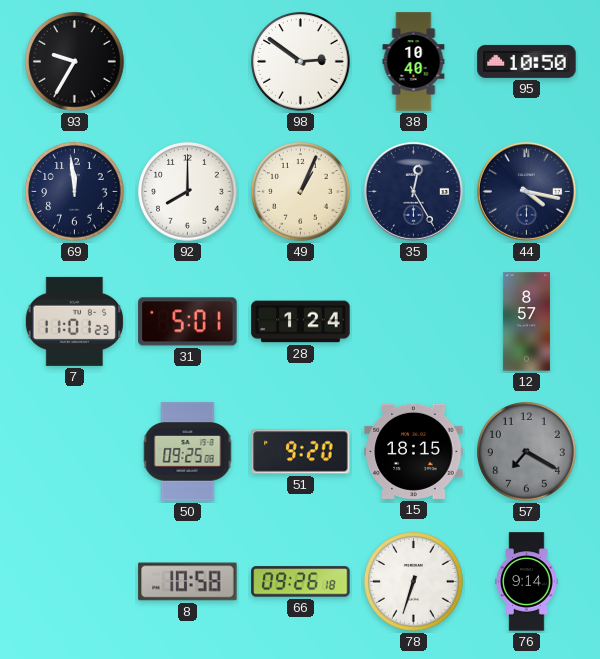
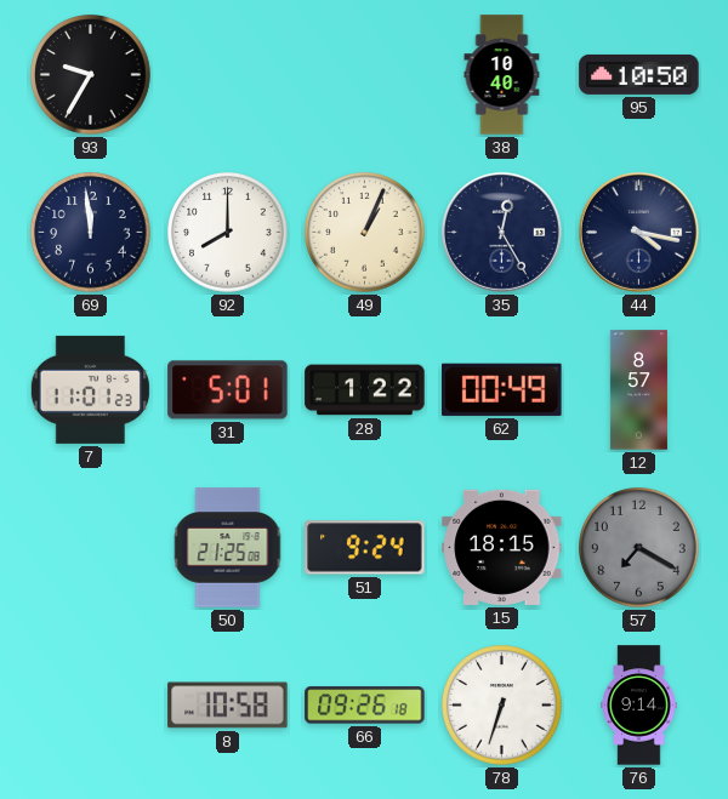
98: 2:51 -> none
28: 1:24 -> 1:22
62: none -> 00:49
50: 09:25 -> 21:25
51: 9:20 -> 9:24
